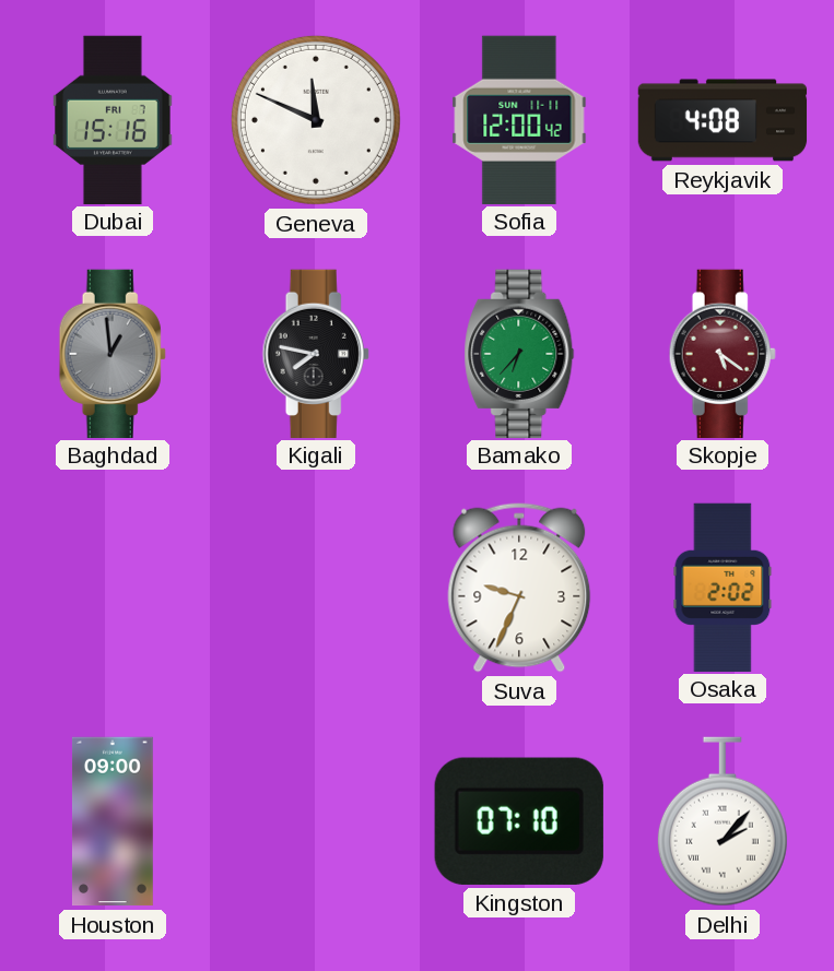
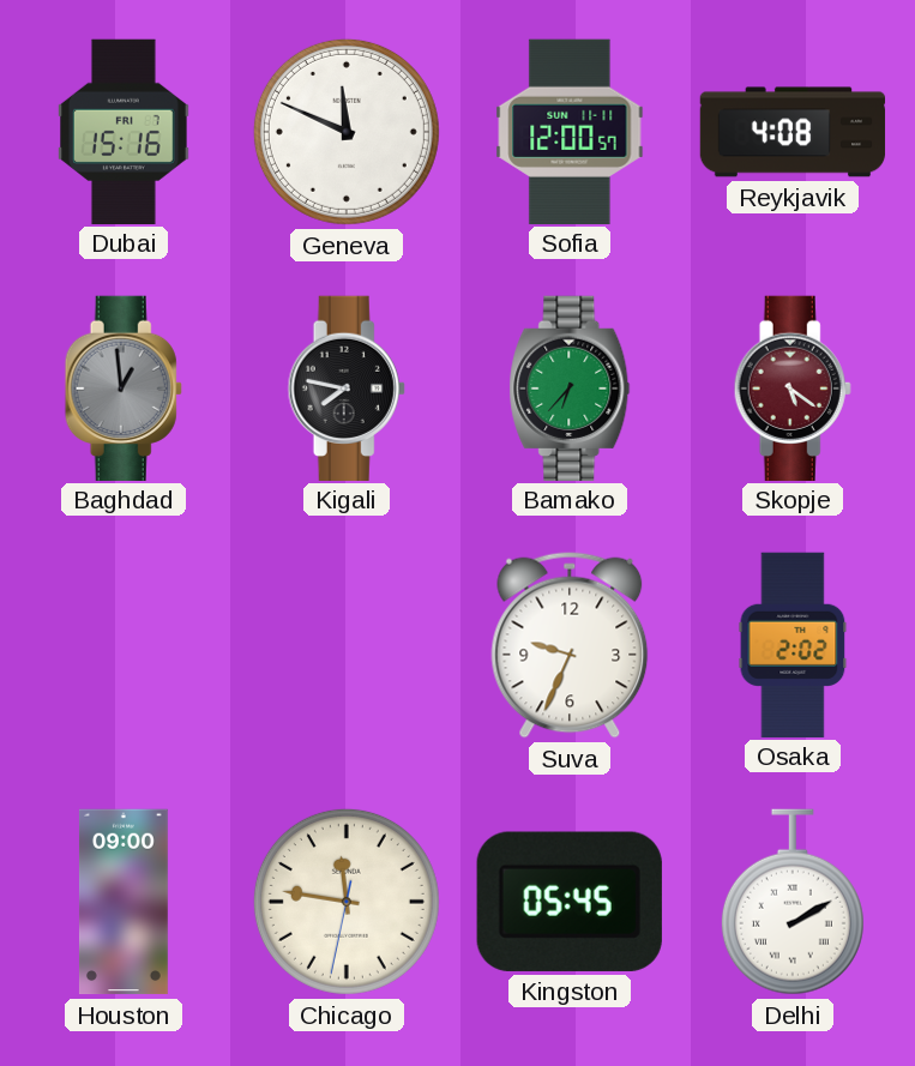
Sofia: 12:00:42 -> 12:00:57
Chicago: none -> 11:46
Kingston: 07:10 -> 05:45
Delhi: 2:07 -> 2:10
